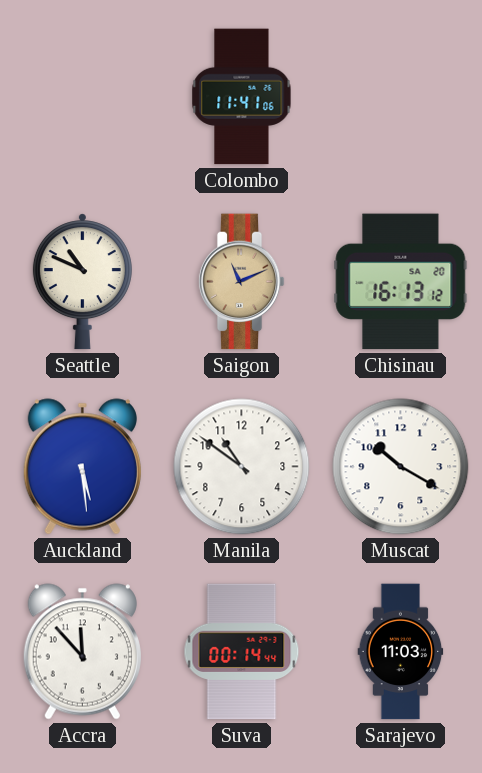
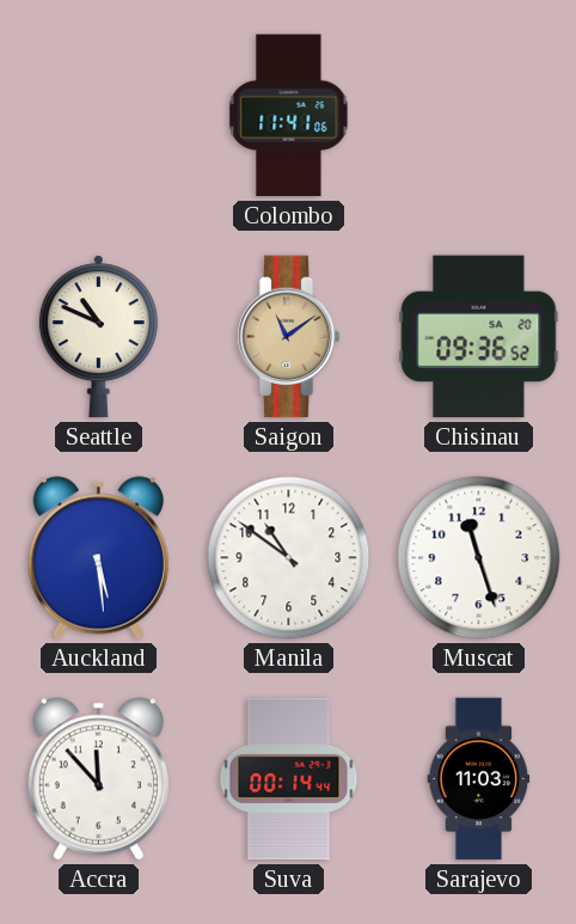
Saigon: 11:11 -> 11:09
Chisinau: 16:13 -> 09:36
Muscat: 10:20 -> 11:27
